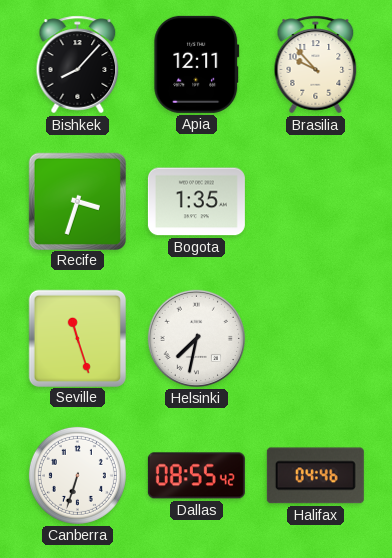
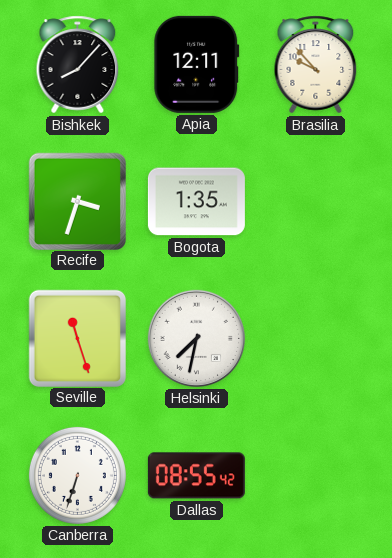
Halifax: 04:46 -> none
